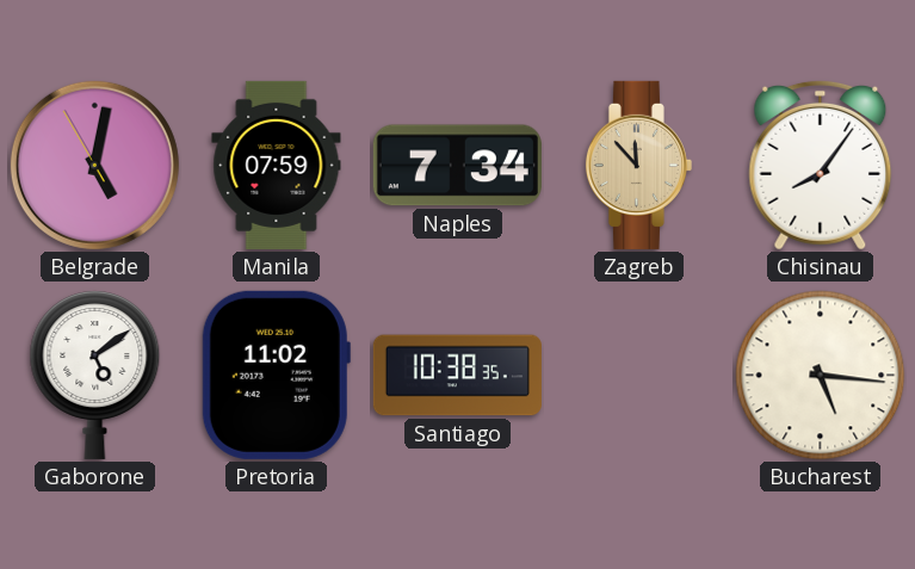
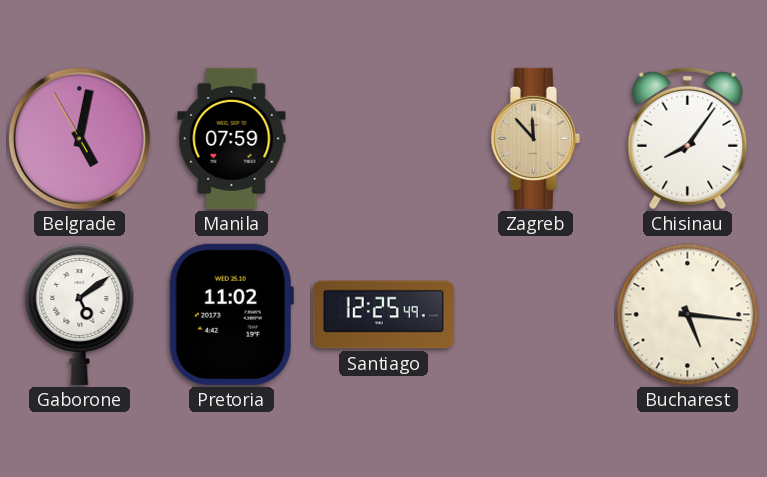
Naples: 7:34 -> none
Santiago: 10:38 -> 12:25
